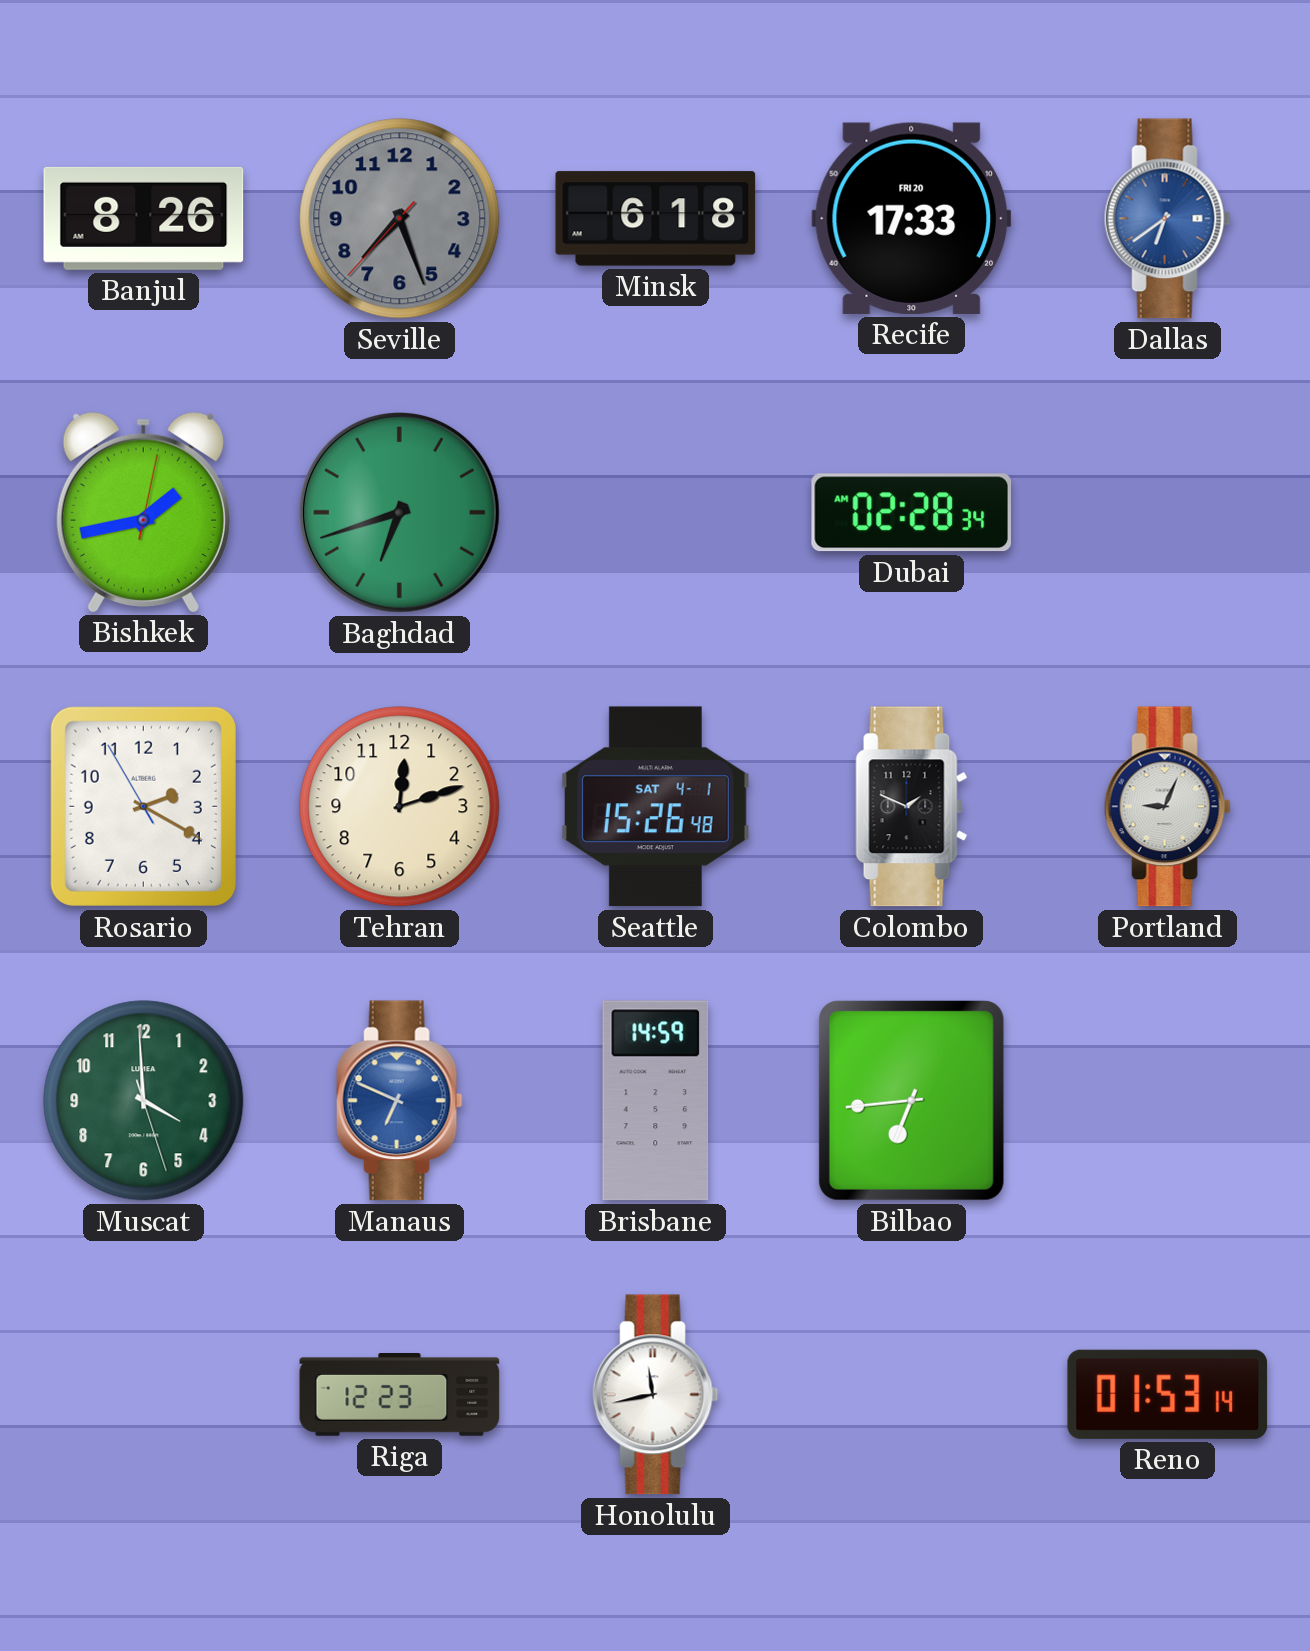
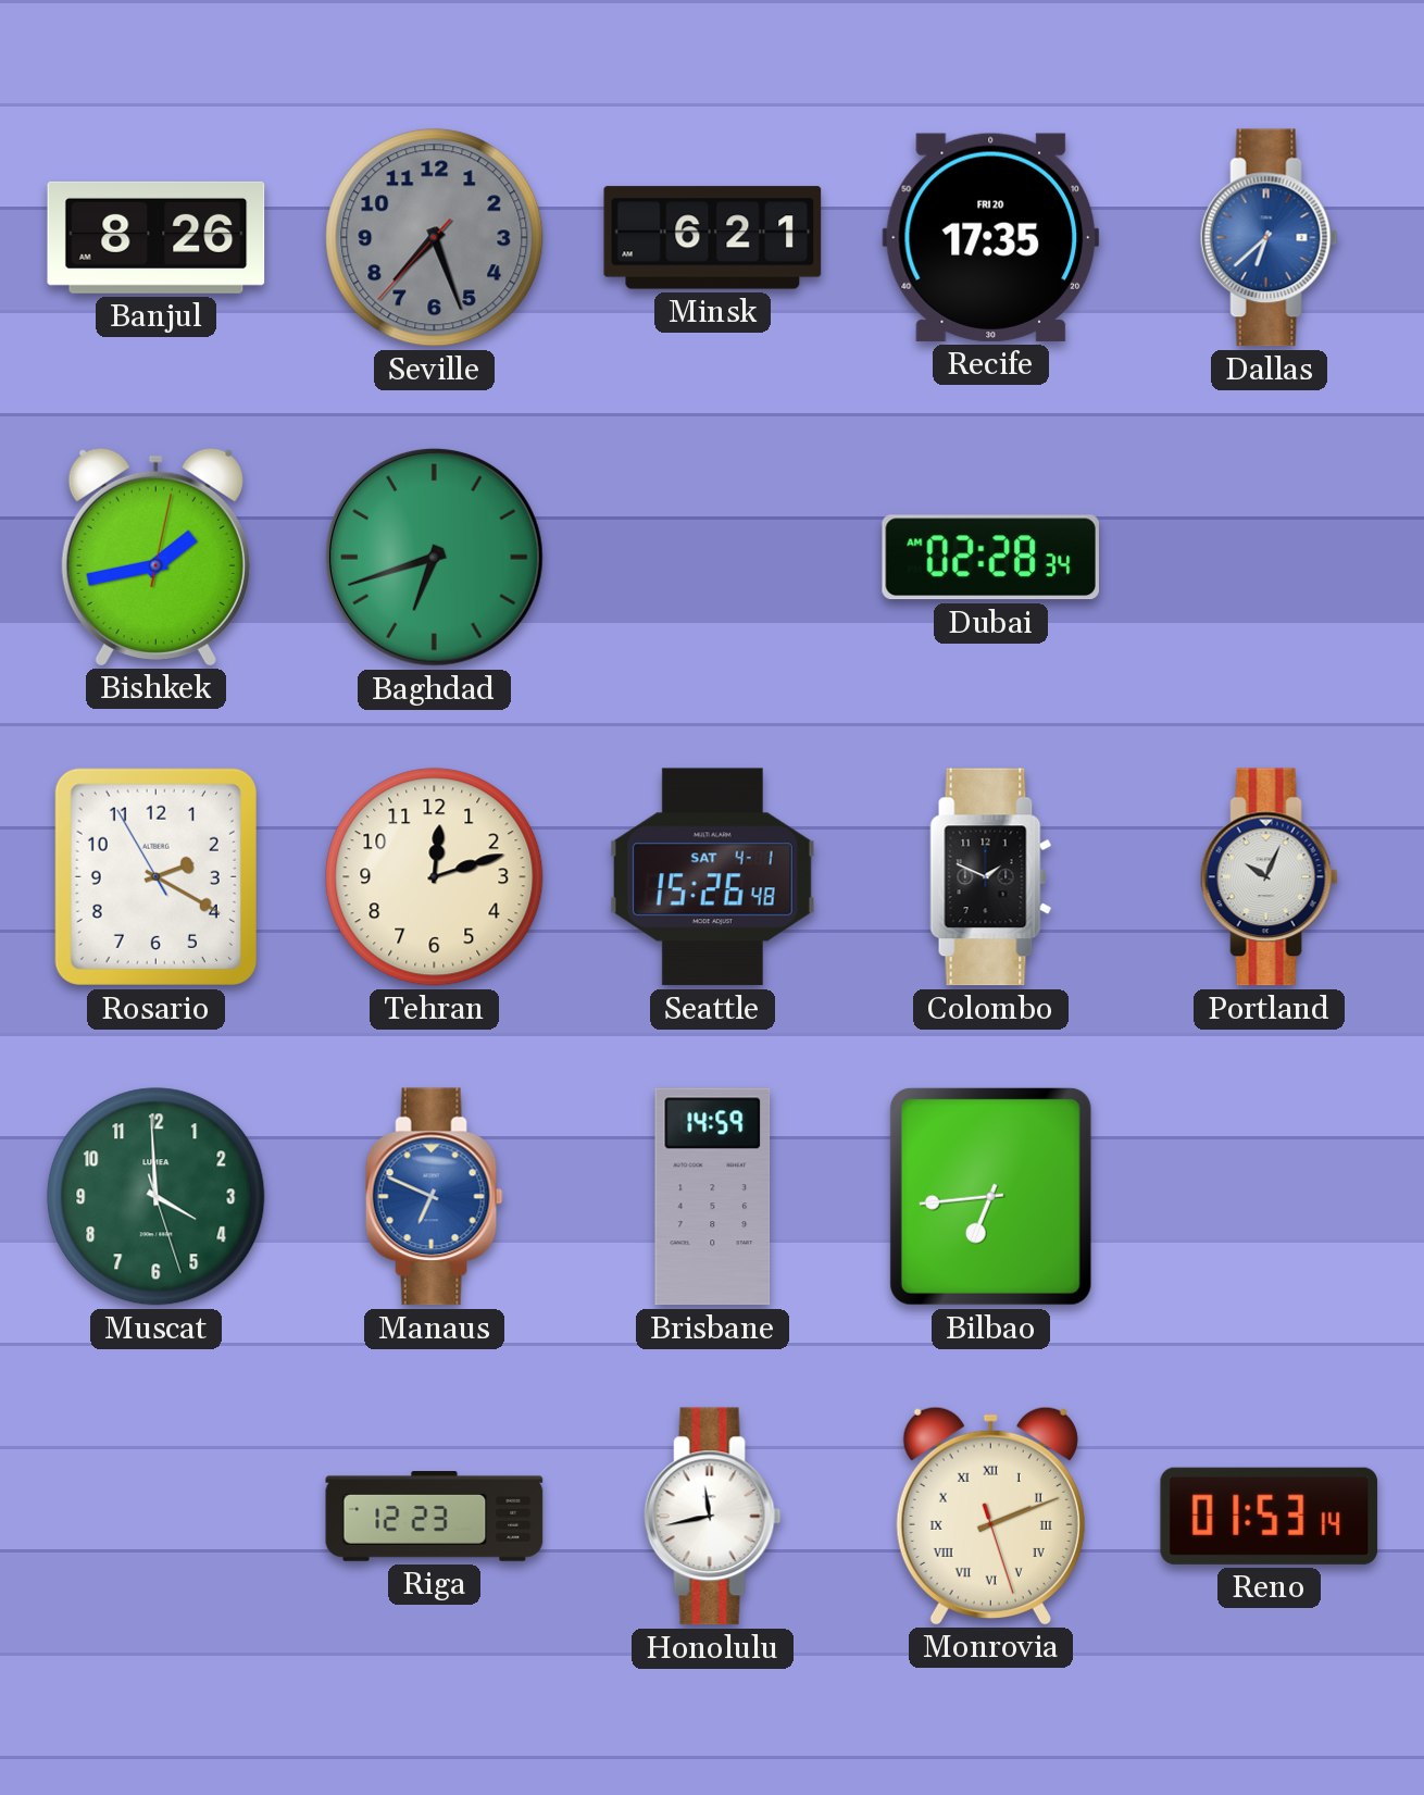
Minsk: 6:18 -> 6:21
Recife: 17:33 -> 17:35
Dallas: 6:39 -> 6:38
Portland: 9:04 -> 10:04
Monrovia: none -> 2:11
